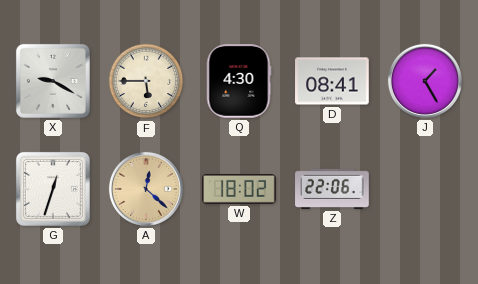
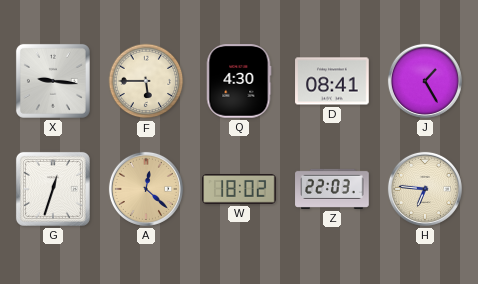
X: 9:20 -> 9:16
Z: 22:06 -> 22:03
H: none -> 6:46
